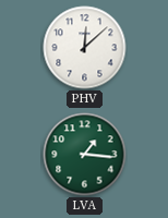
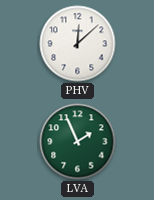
LVA: 1:16 -> 1:56
